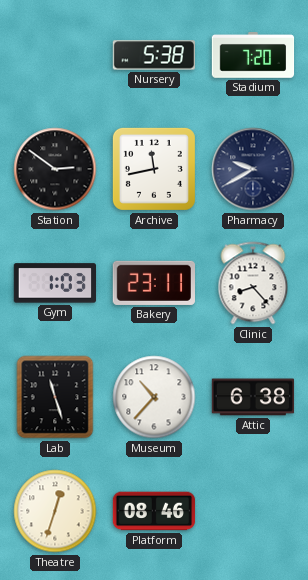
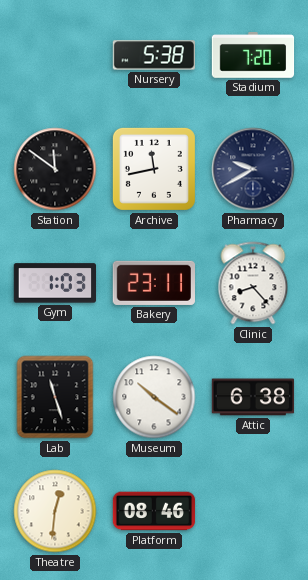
Station: 2:51 -> 11:51
Museum: 10:37 -> 10:21
Theatre: 12:33 -> 12:31
